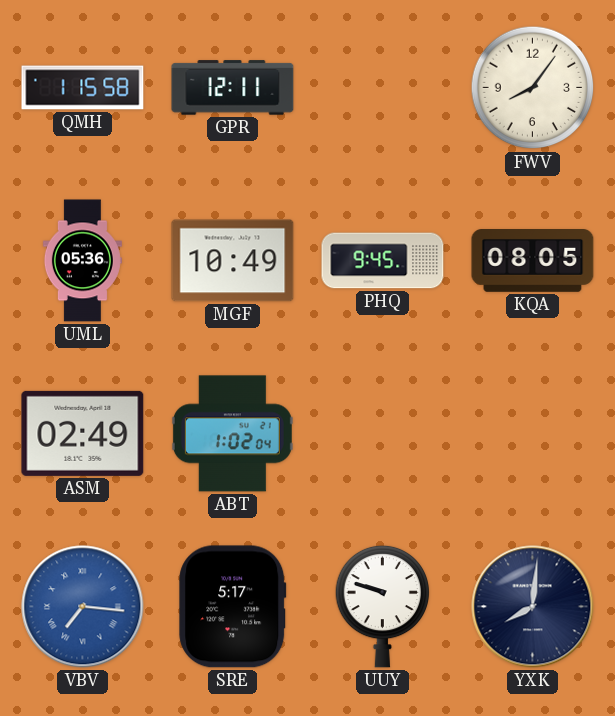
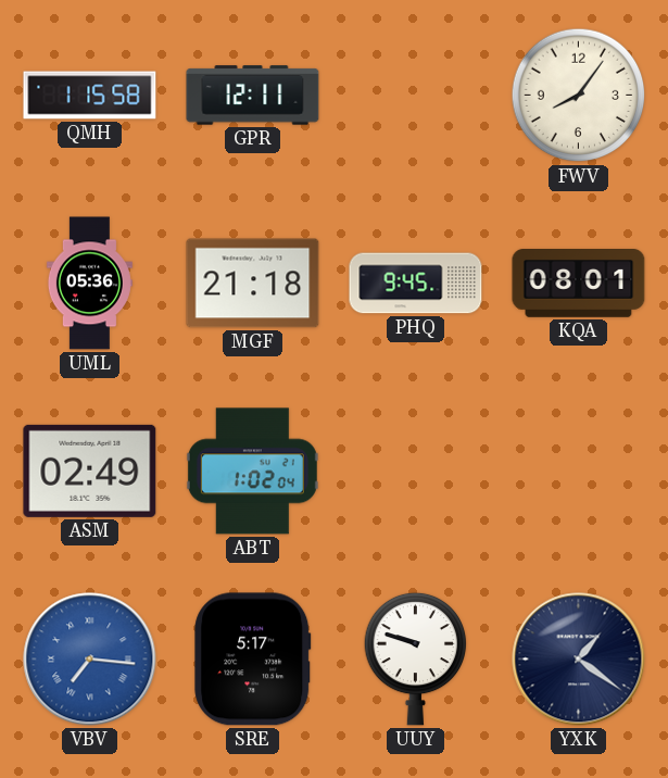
MGF: 10:49 -> 21:18
KQA: 08:05 -> 08:01
YXK: 8:01 -> 1:21
